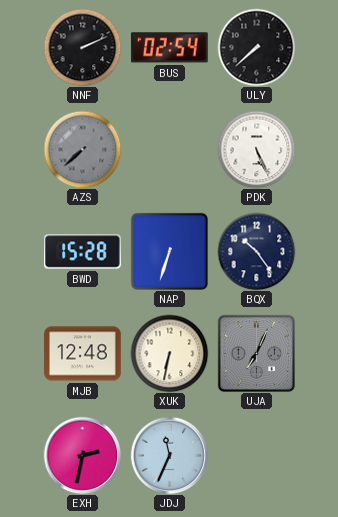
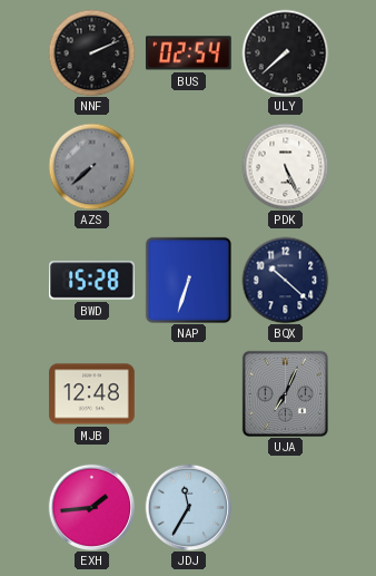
BQX: 10:24 -> 10:22
XUK: 6:32 -> none
EXH: 2:32 -> 1:44
JDJ: 11:34 -> 11:35
